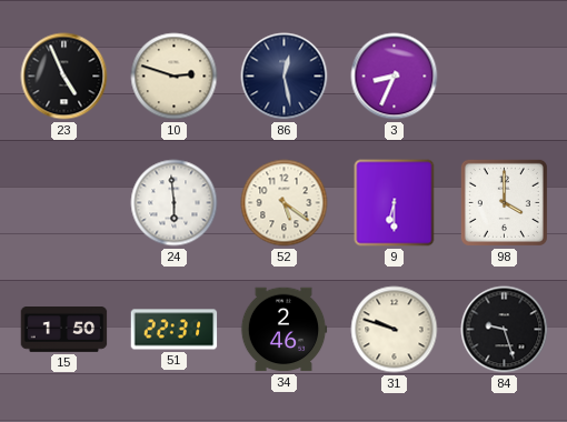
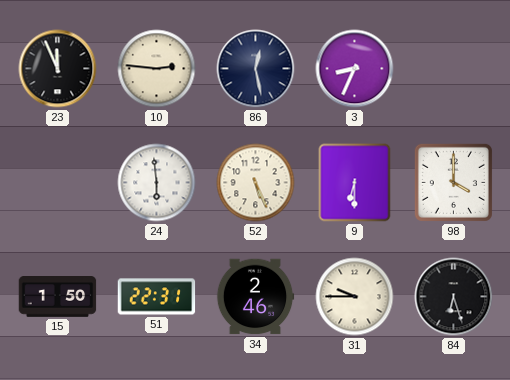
23: 4:56 -> 11:56
10: 2:48 -> 2:46
52: 5:21 -> 5:26
31: 9:48 -> 9:45
84: 9:27 -> 6:27
